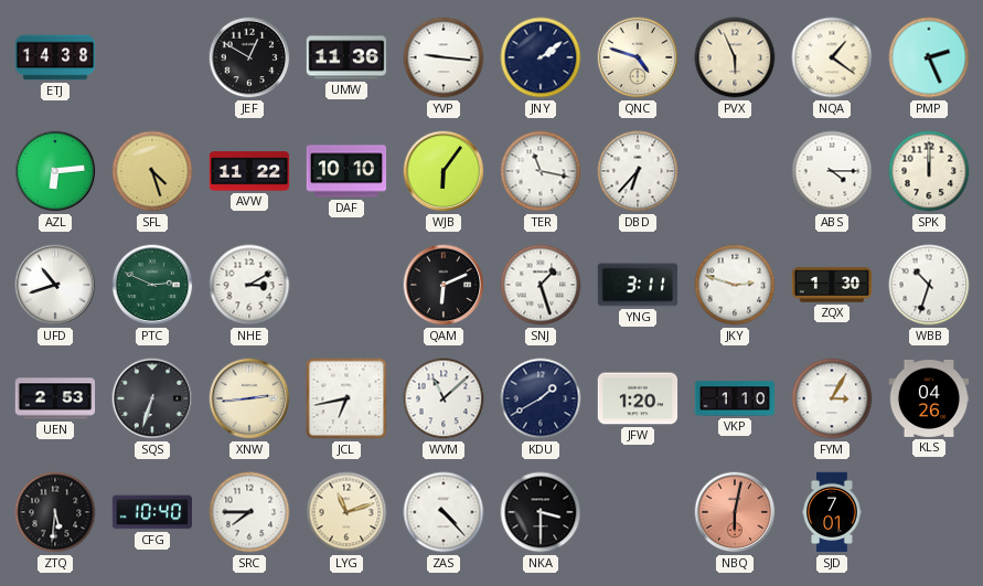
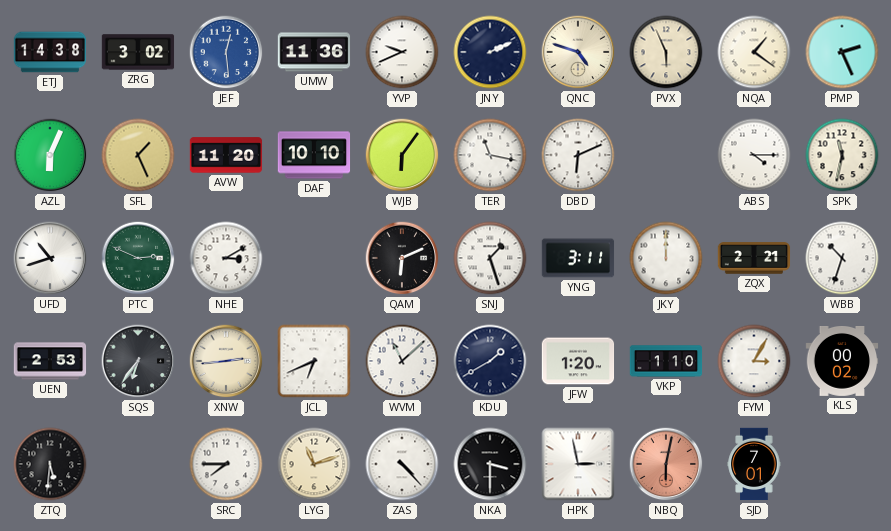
ZRG: none -> 3:02
JEF: 12:50 -> 12:29
JEF dial: black -> blue
YVP: 9:16 -> 9:41
JNY: 2:09 -> 2:11
AZL: 6:14 -> 6:04
SFL: 4:27 -> 1:26
AVW: 11:22 -> 11:20
DBD: 6:37 -> 6:11
SPK: 12:00 -> 11:32
JKY: 2:48 -> 12:00
ZQX: 1:30 -> 2:21
SQS: 6:33 -> 6:36
JCL: 6:43 -> 6:41
KLS: 04:26 -> 00:02
CFG: 10:40 -> none
HPK: none -> 2:58
